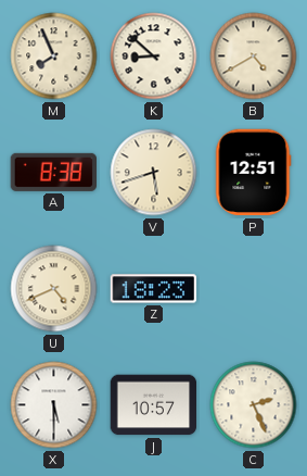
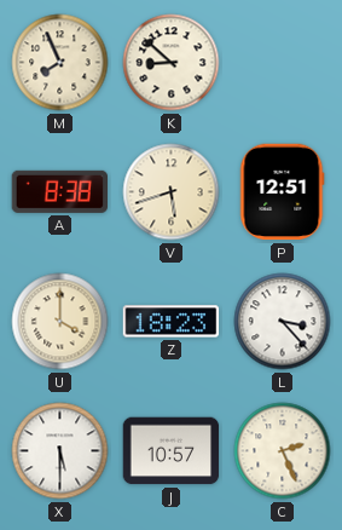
B: 4:40 -> none
U: 4:41 -> 4:00
L: none -> 3:23
